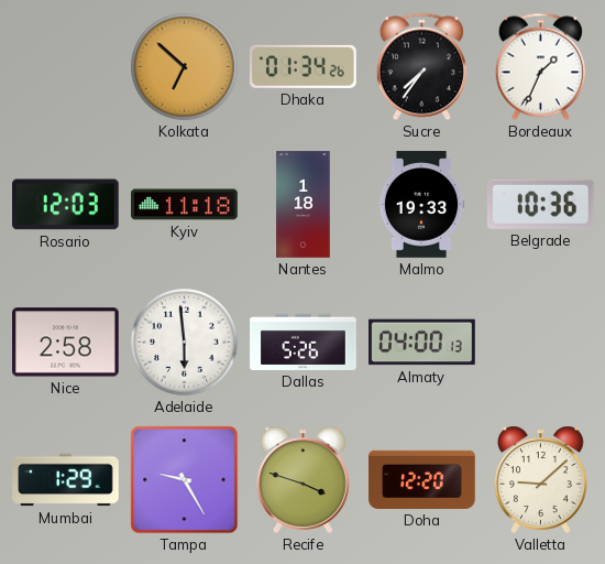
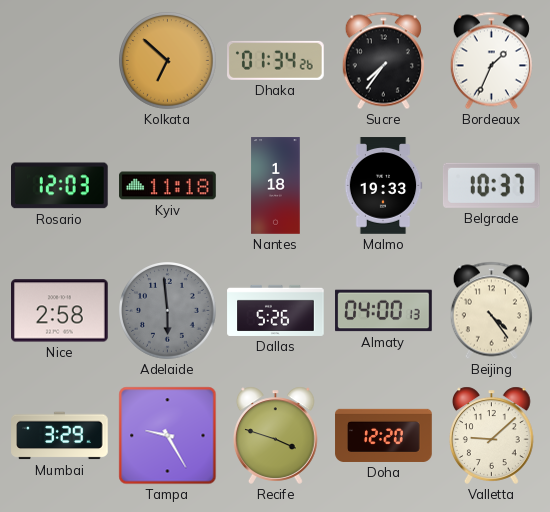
Belgrade: 10:36 -> 10:37
Adelaide dial: white -> grey
Beijing: none -> 4:24
Mumbai: 1:29 -> 3:29
